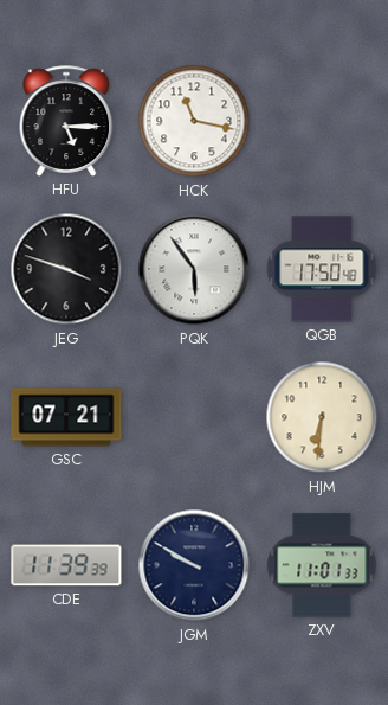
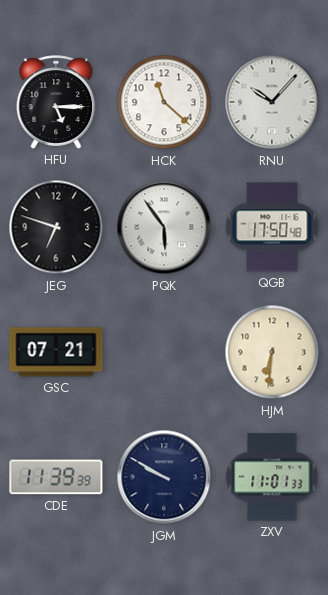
HCK: 11:17 -> 11:22
RNU: none -> 10:07
JEG: 3:48 -> 6:48
